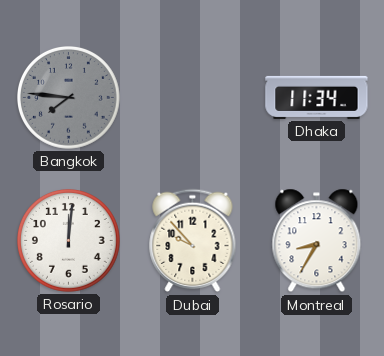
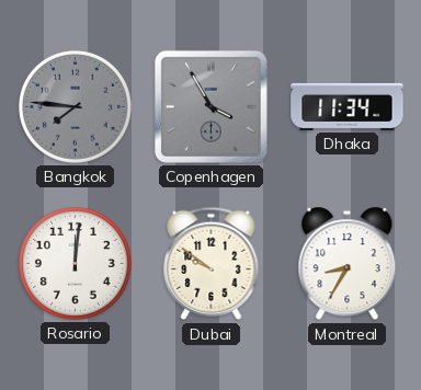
Copenhagen: none -> 3:55
Dubai: 9:53 -> 9:51
